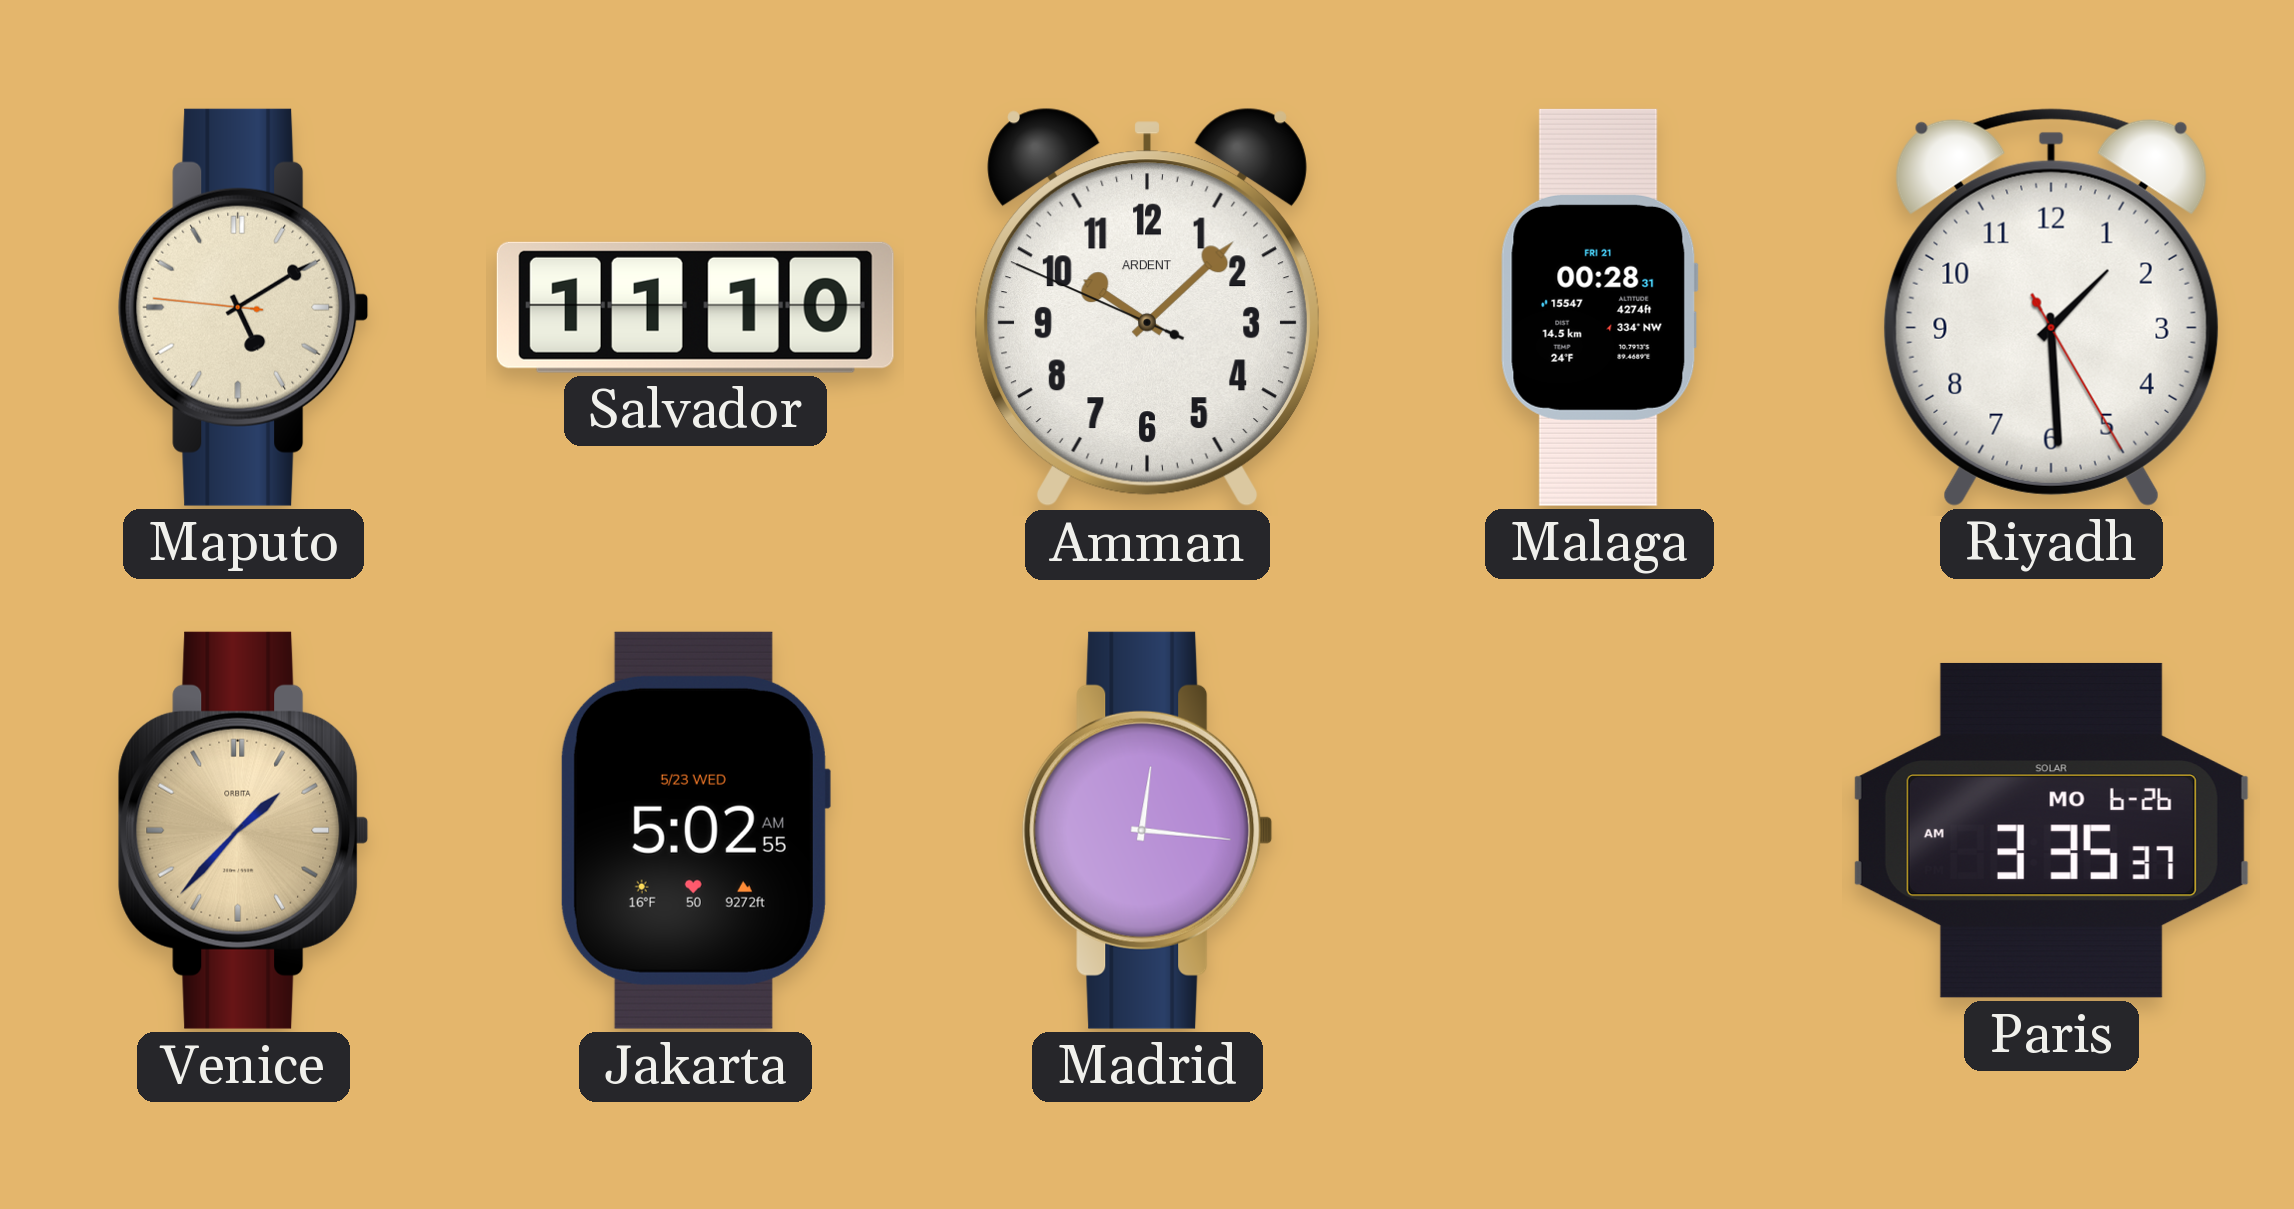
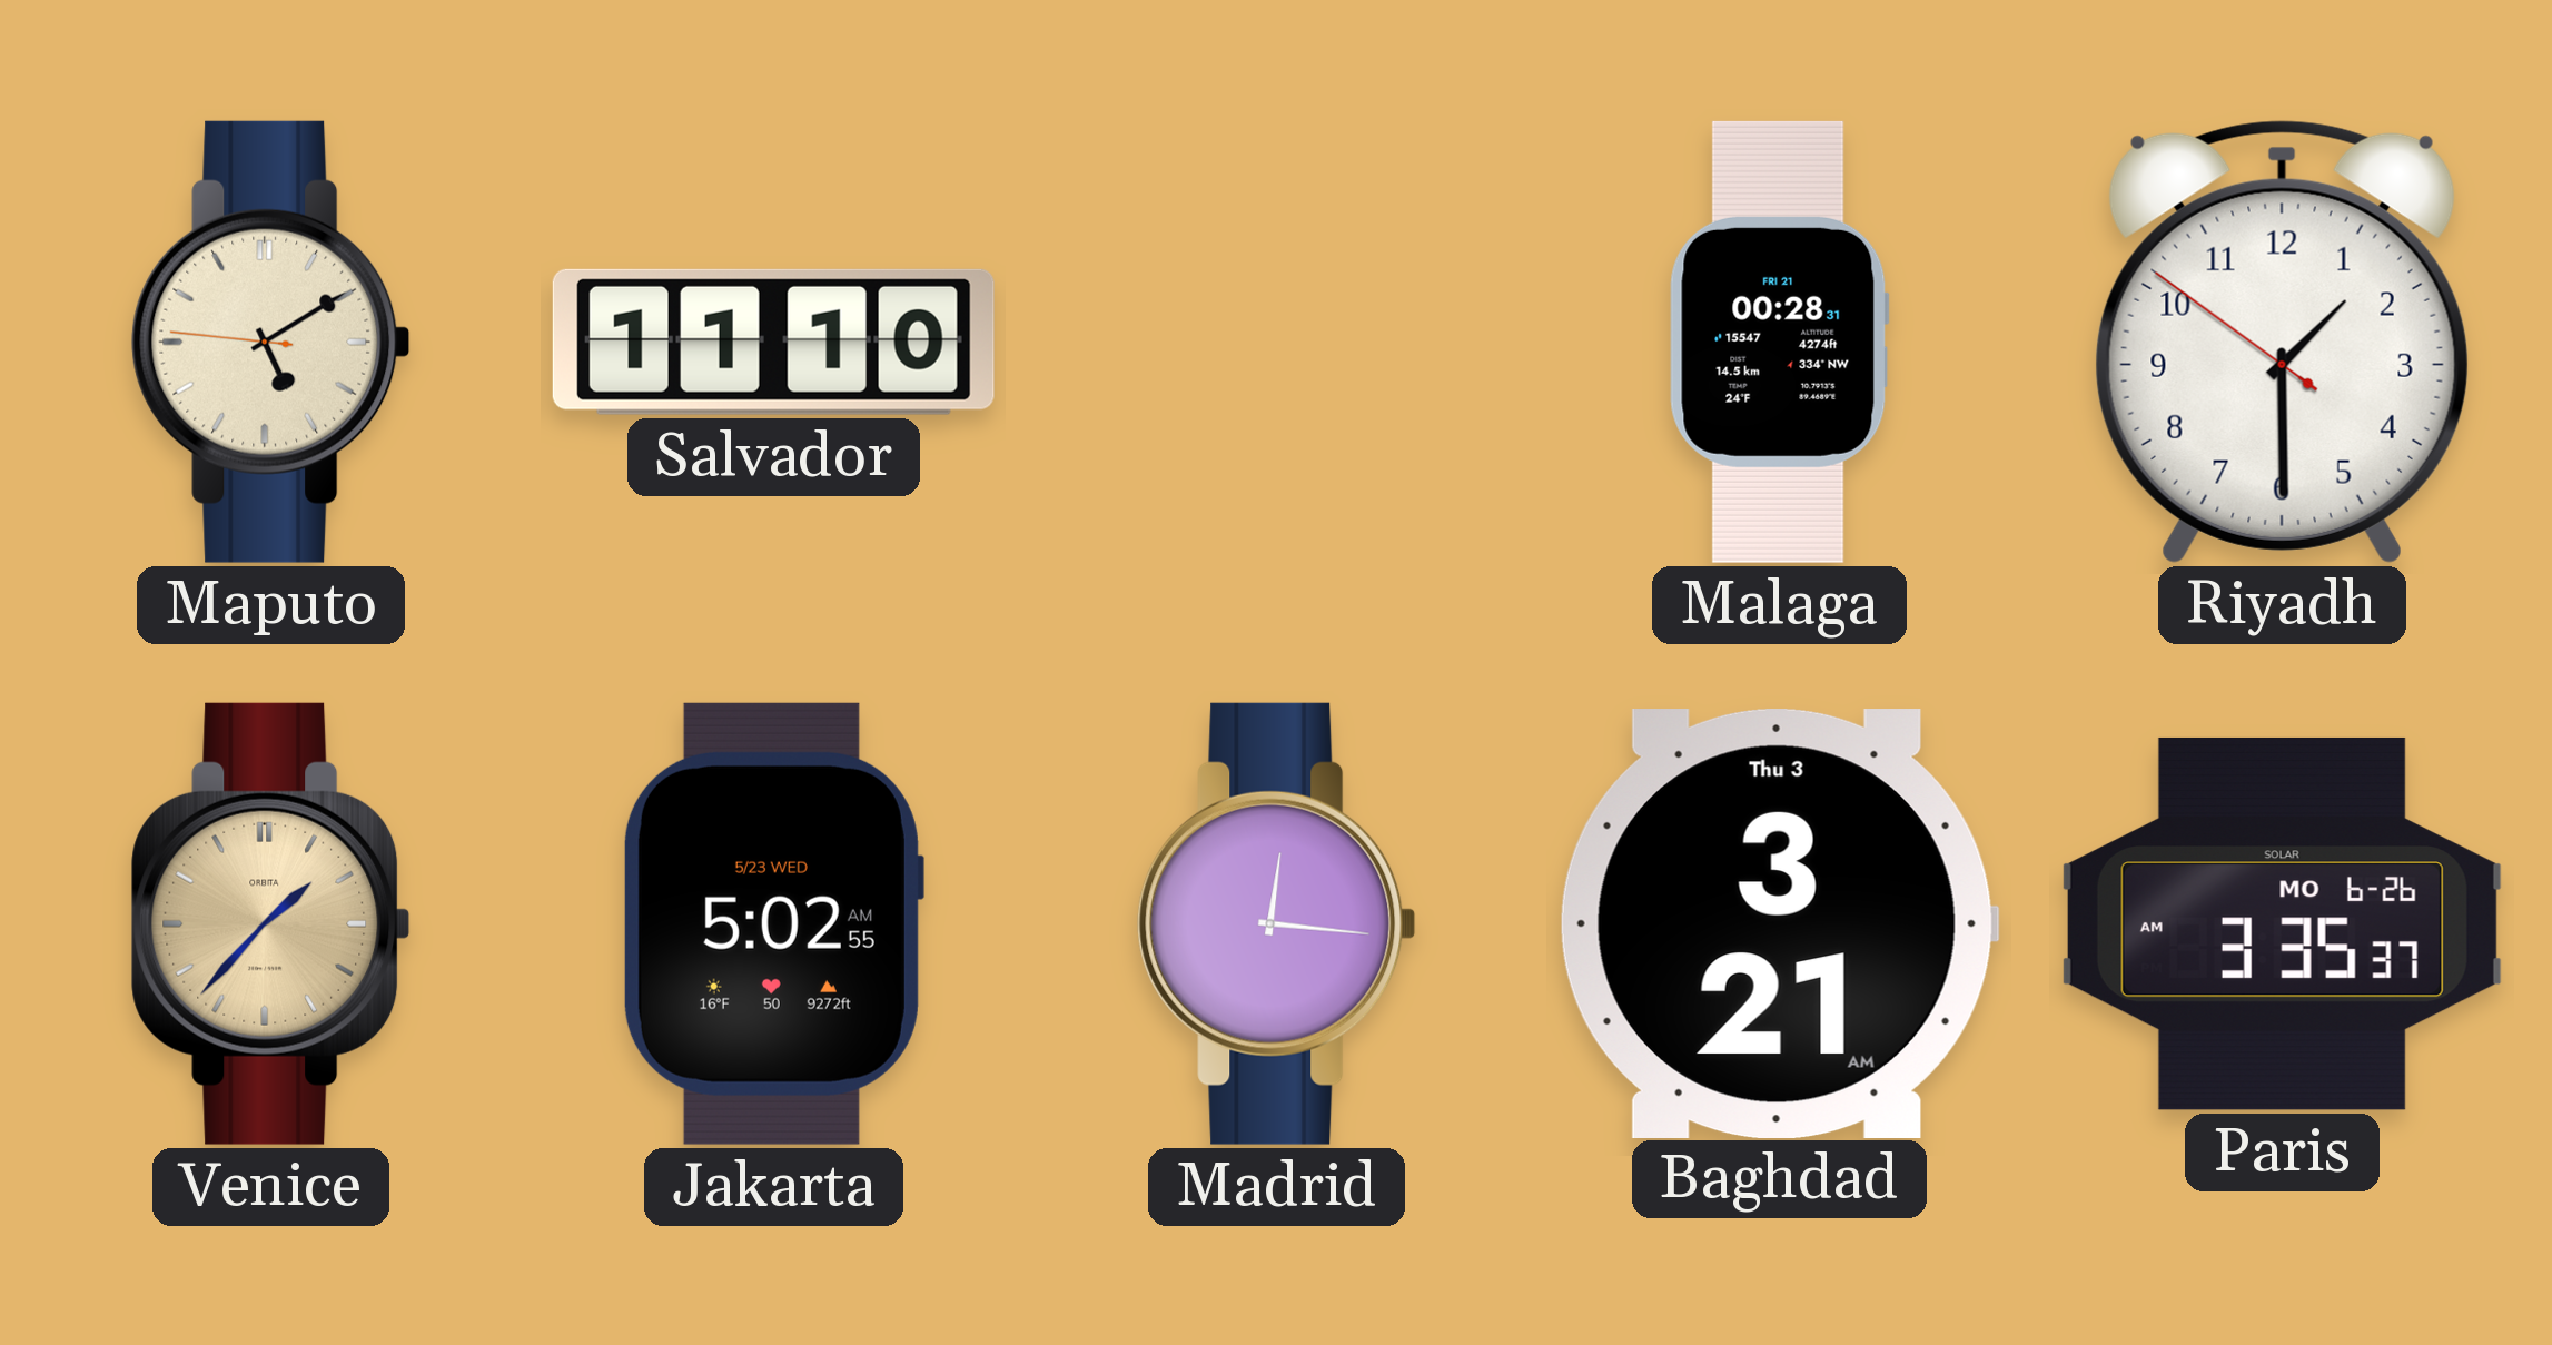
Amman: 10:07 -> none
Riyadh: 1:29:25 -> 1:29:51
Baghdad: none -> 3:21
